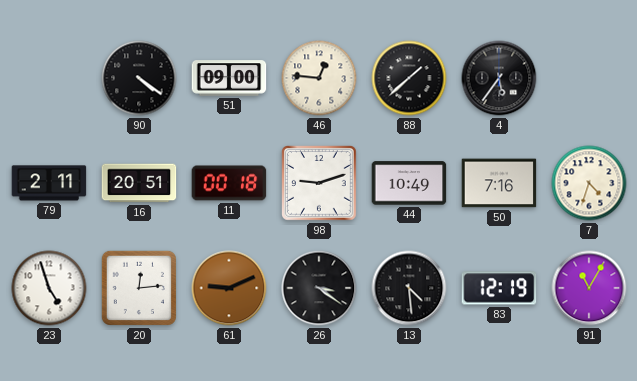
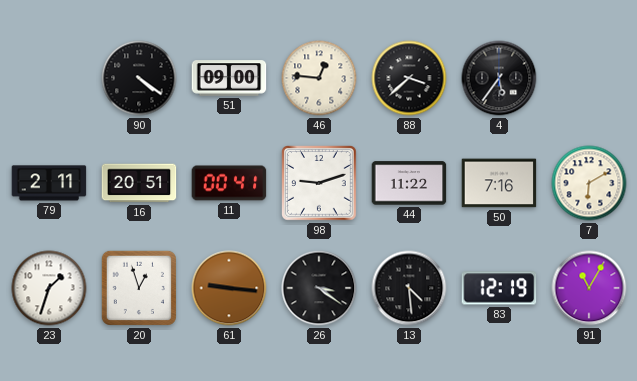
88: 1:38 -> 3:38
11: 00:18 -> 00:41
44: 10:49 -> 11:22
7: 4:33 -> 6:10
23: 4:57 -> 1:33
20: 12:14 -> 12:57
61: 9:11 -> 9:16
